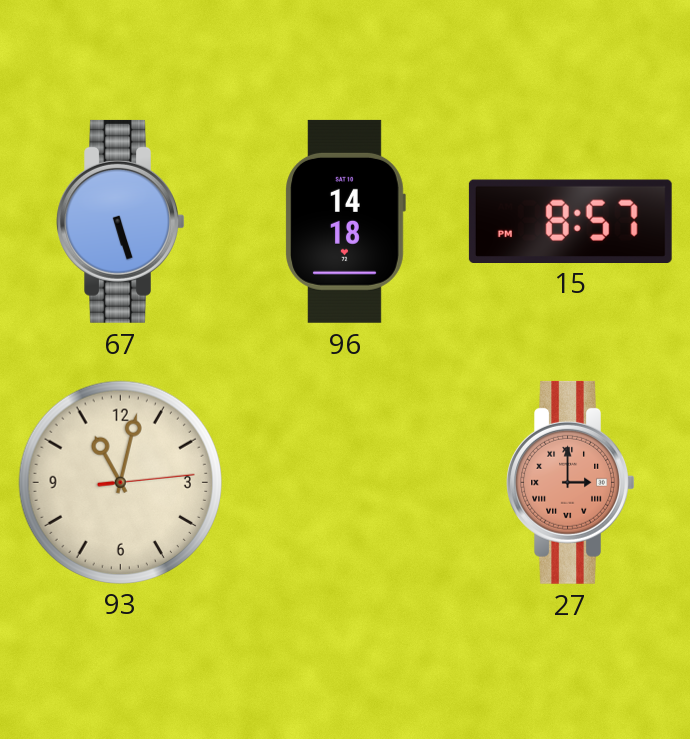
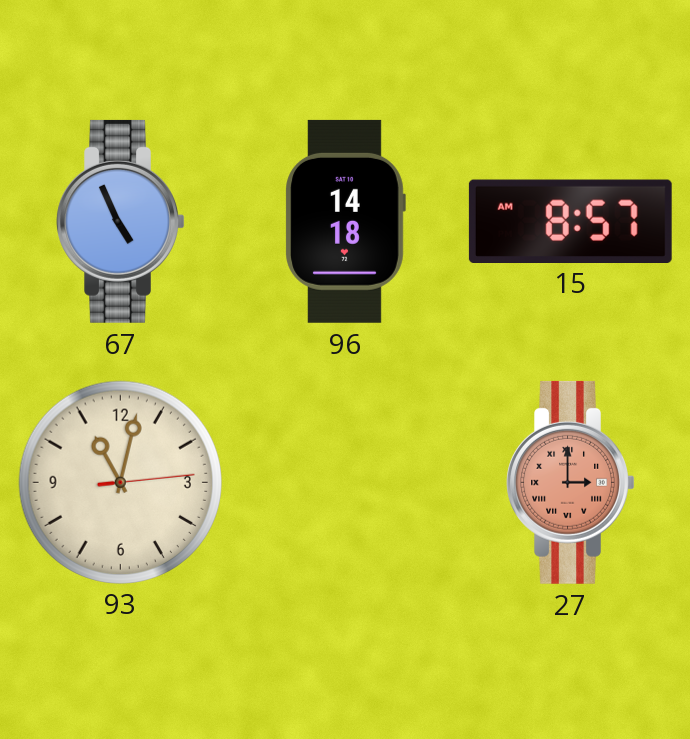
67: 5:27 -> 4:56
15: 8:57 PM -> 8:57 AM
